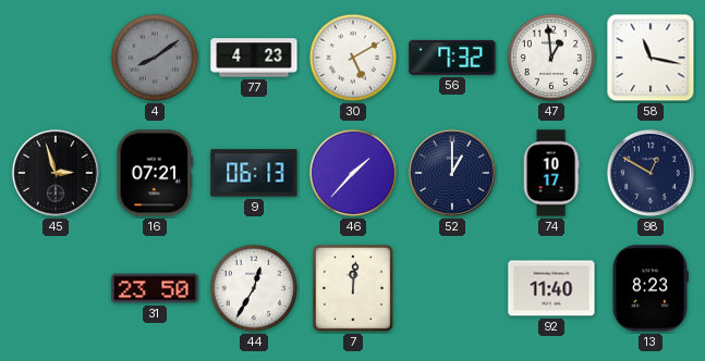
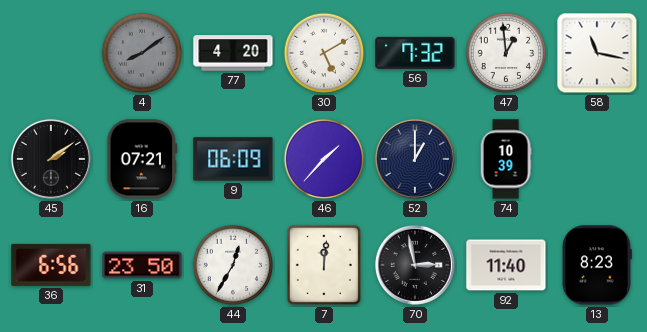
77: 4:23 -> 4:20
45: 2:57 -> 2:09
9: 06:13 -> 06:09
74: 10:17 -> 10:39
98: 12:50 -> none
36: none -> 6:56
70: none -> 2:58
